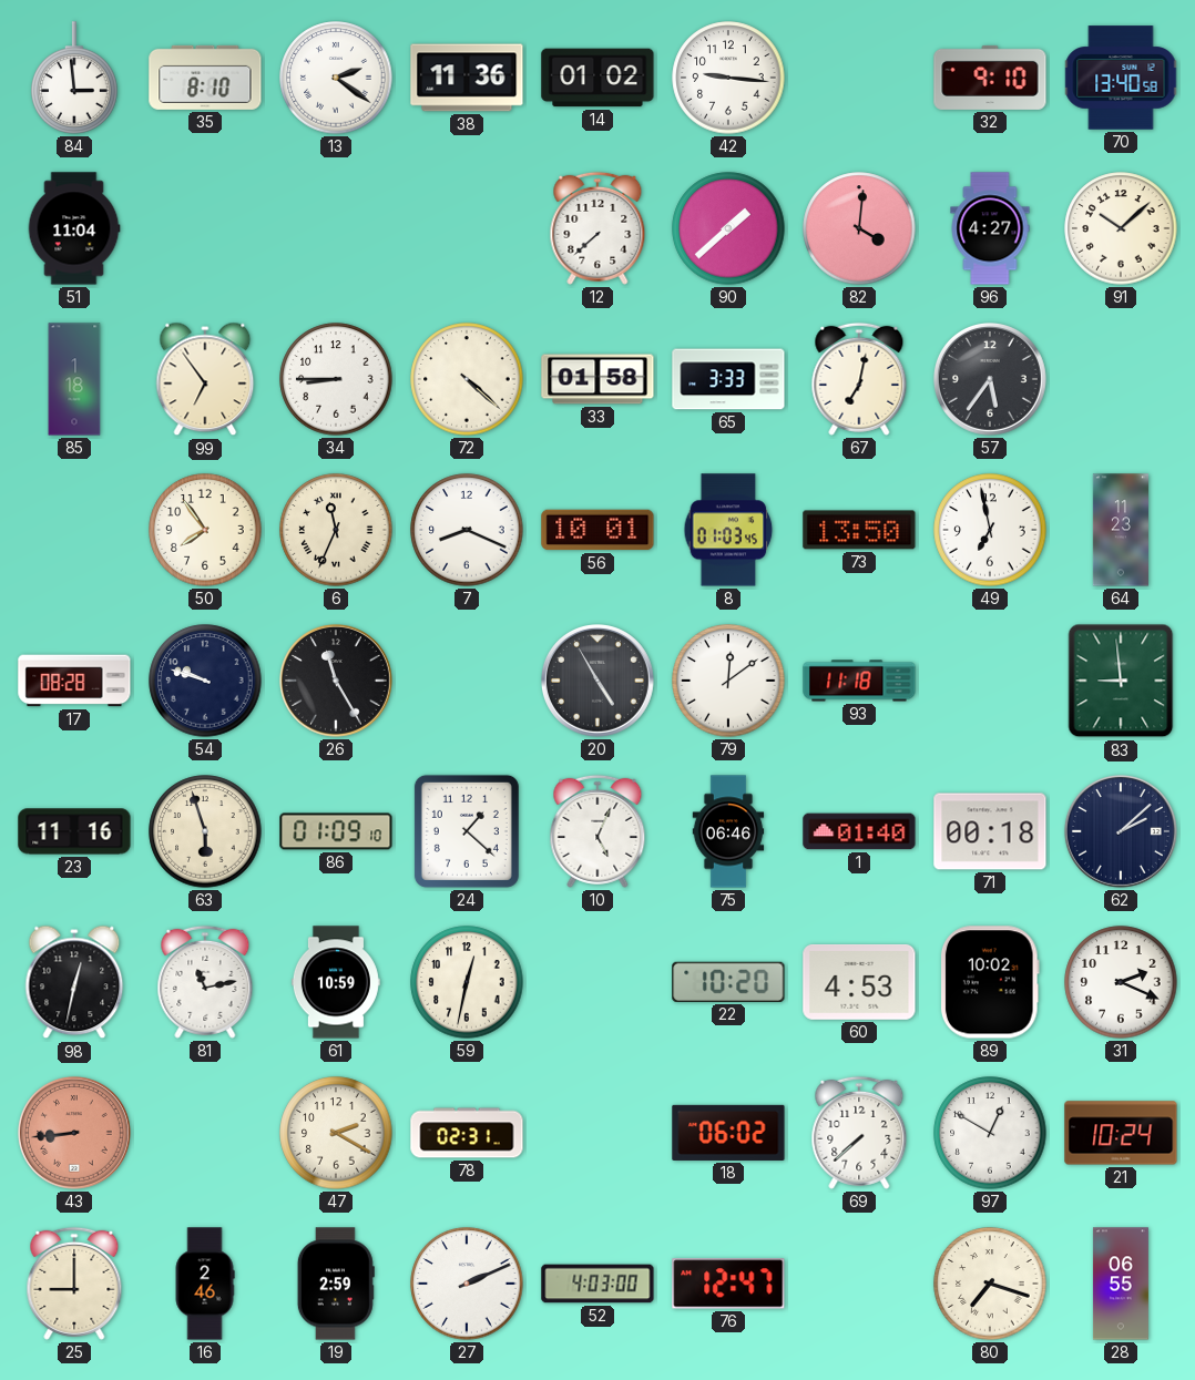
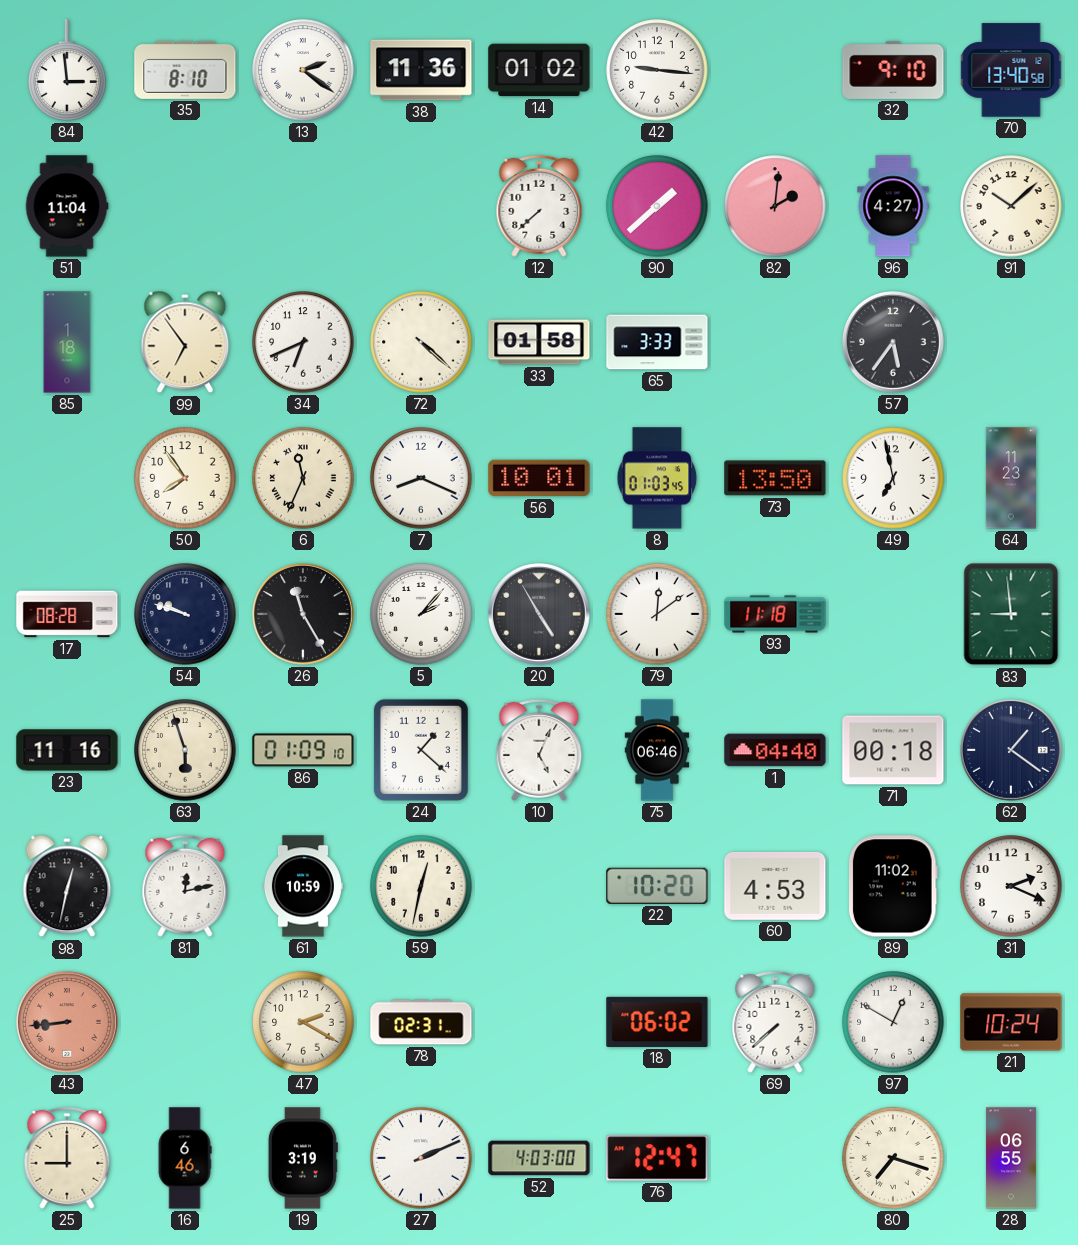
82: 4:01 -> 2:01
34: 8:45 -> 6:41
67: 7:02 -> none
5: none -> 2:07
1: 01:40 -> 04:40
62: 2:08 -> 1:21
81: 11:13 -> 12:13
89: 10:02 -> 11:02
16: 2:46 -> 6:46
19: 2:59 -> 3:19
